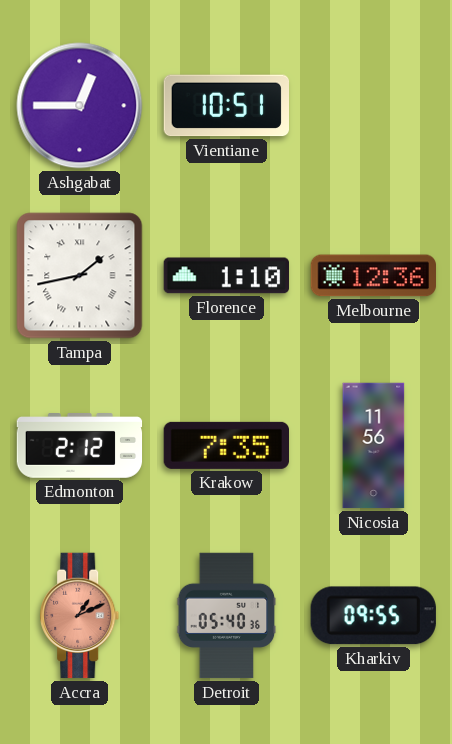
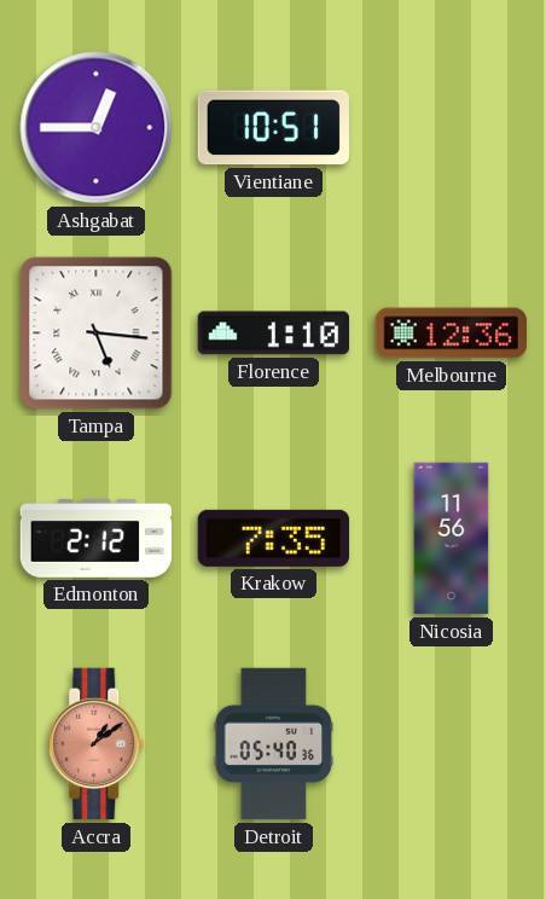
Tampa: 1:43 -> 5:16
Accra: 1:11 -> 1:09
Kharkiv: 09:55 -> none
